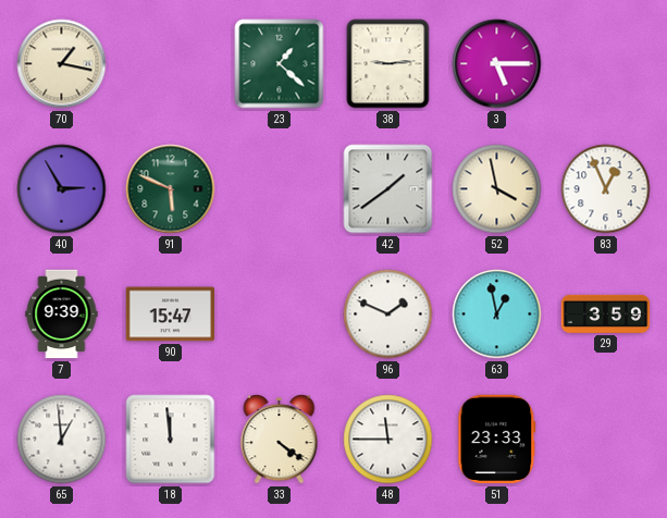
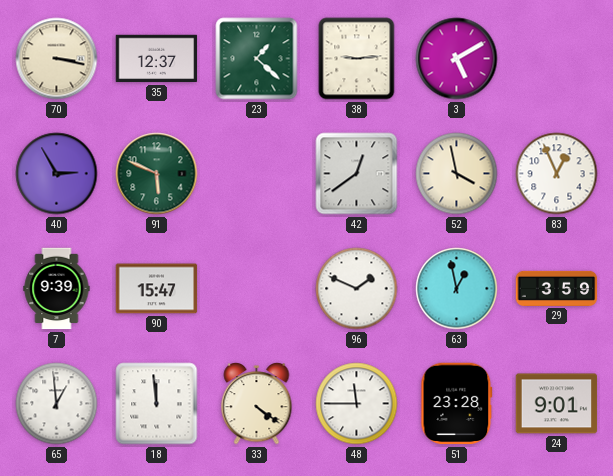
70: 1:17 -> 3:17
35: none -> 12:37
3: 5:15 -> 5:10
42: 1:39 -> 12:39
51: 23:33 -> 23:28
24: none -> 9:01
